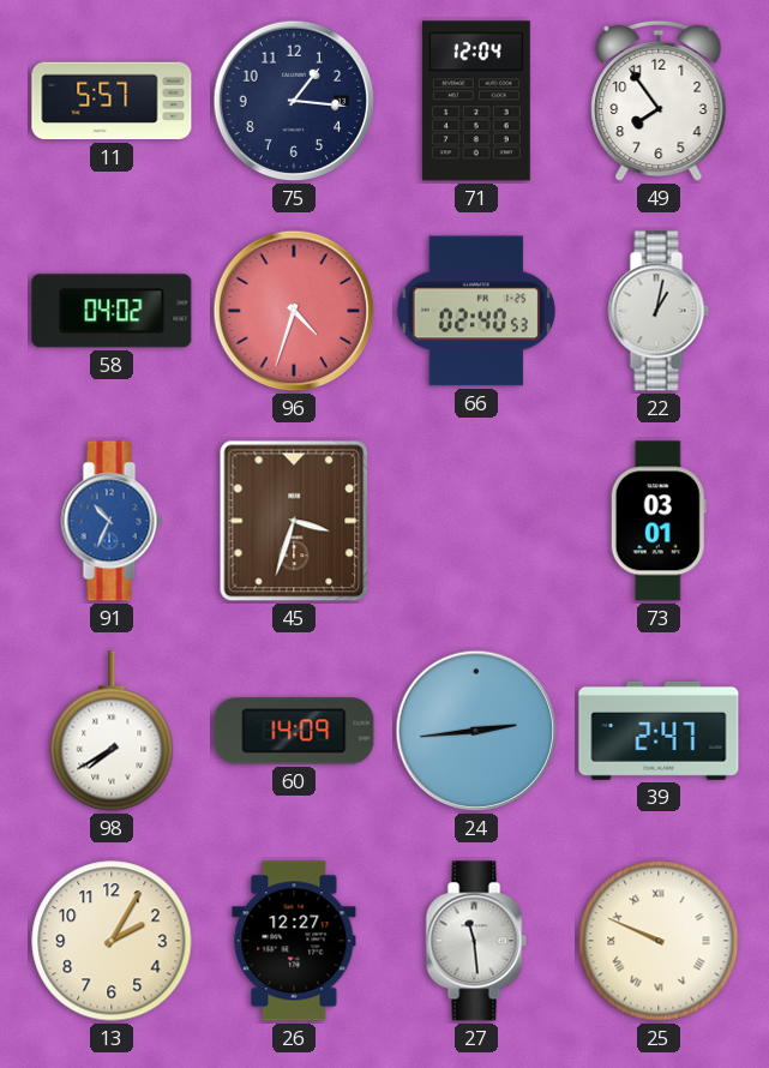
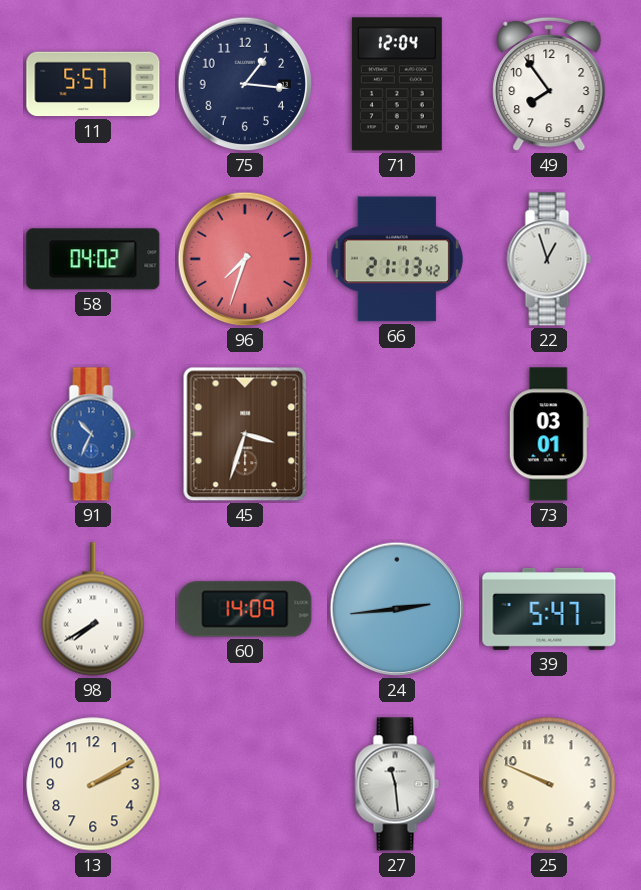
96: 4:33 -> 7:33
66: 02:40 -> 21:13
22: 1:02 -> 12:57
39: 2:47 -> 5:47
13: 2:05 -> 2:10
26: 12:27 -> none
25 numerals: Roman -> Arabic
